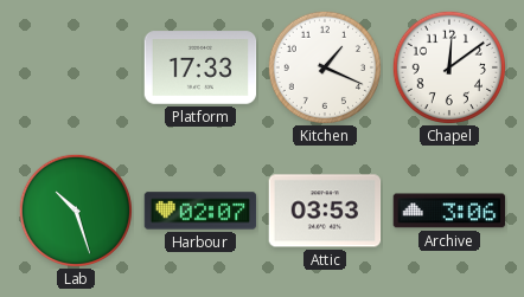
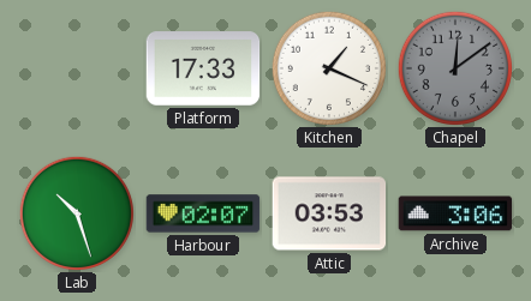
Chapel dial: white -> grey
